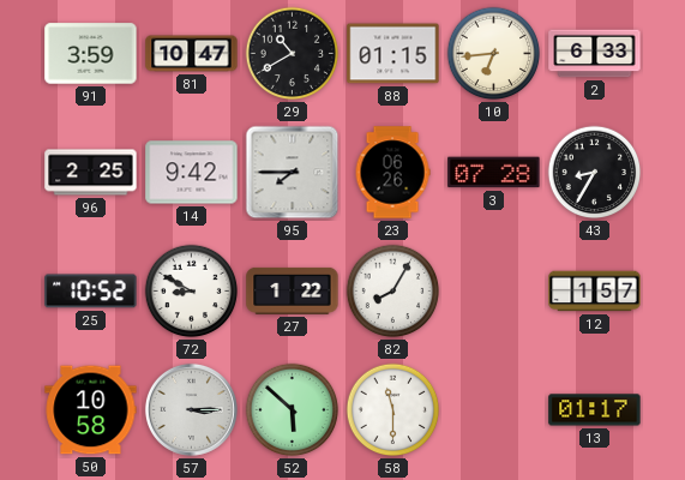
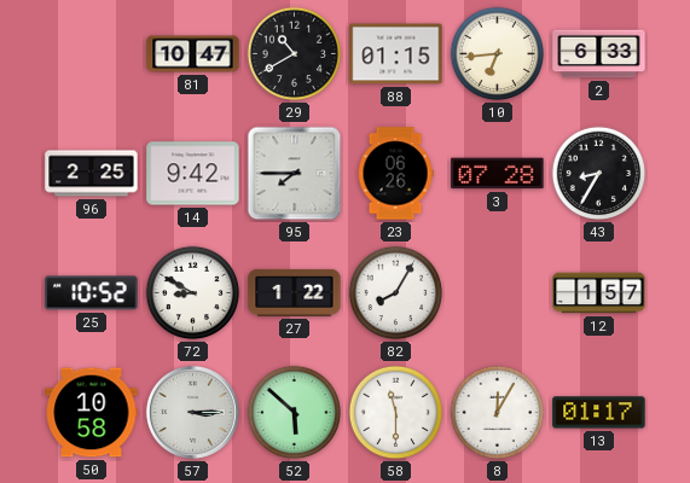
91: 3:59 -> none
8: none -> 12:05
